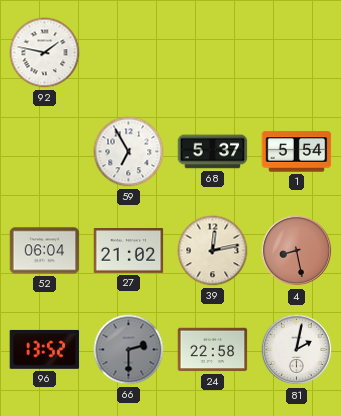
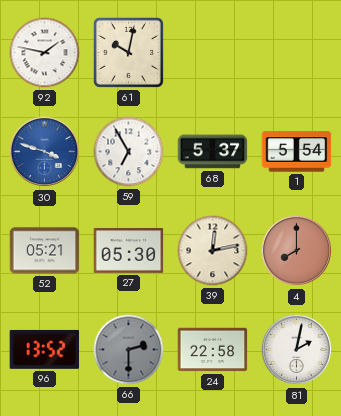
61: none -> 10:02
30: none -> 3:48
52: 06:04 -> 05:21
27: 21:02 -> 05:30
4: 8:28 -> 8:00
